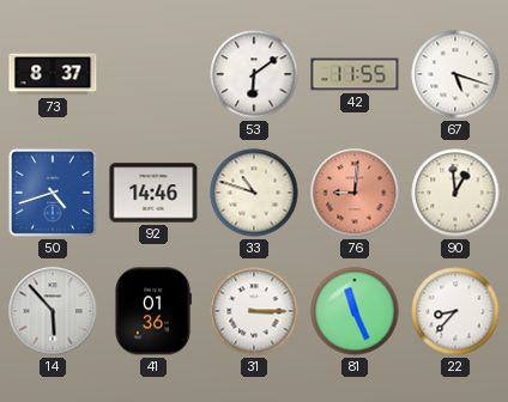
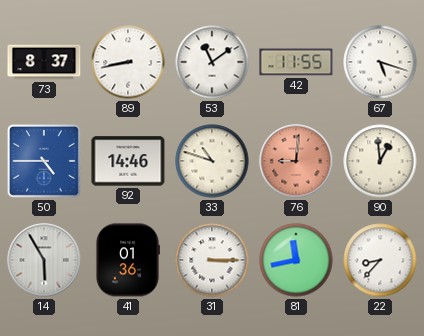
89: none -> 8:43
53: 6:09 -> 11:09
50: 4:42 -> 4:45
14: 5:53 -> 5:55
81: 11:26 -> 11:43
